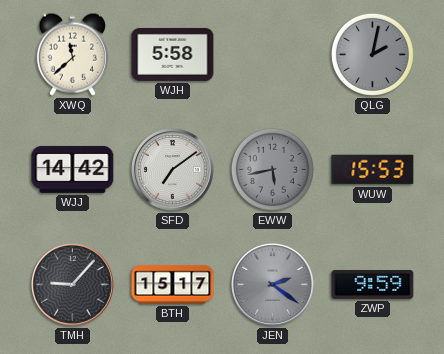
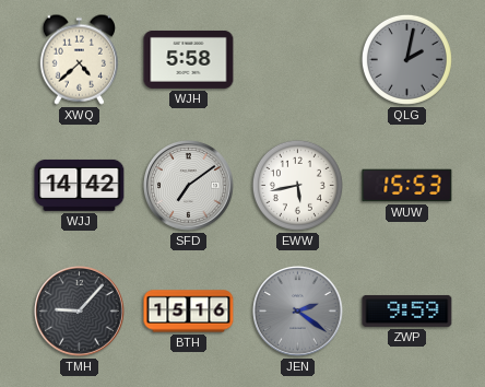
XWQ: 11:38 -> 4:38
EWW dial: grey -> white
BTH: 15:17 -> 15:16
